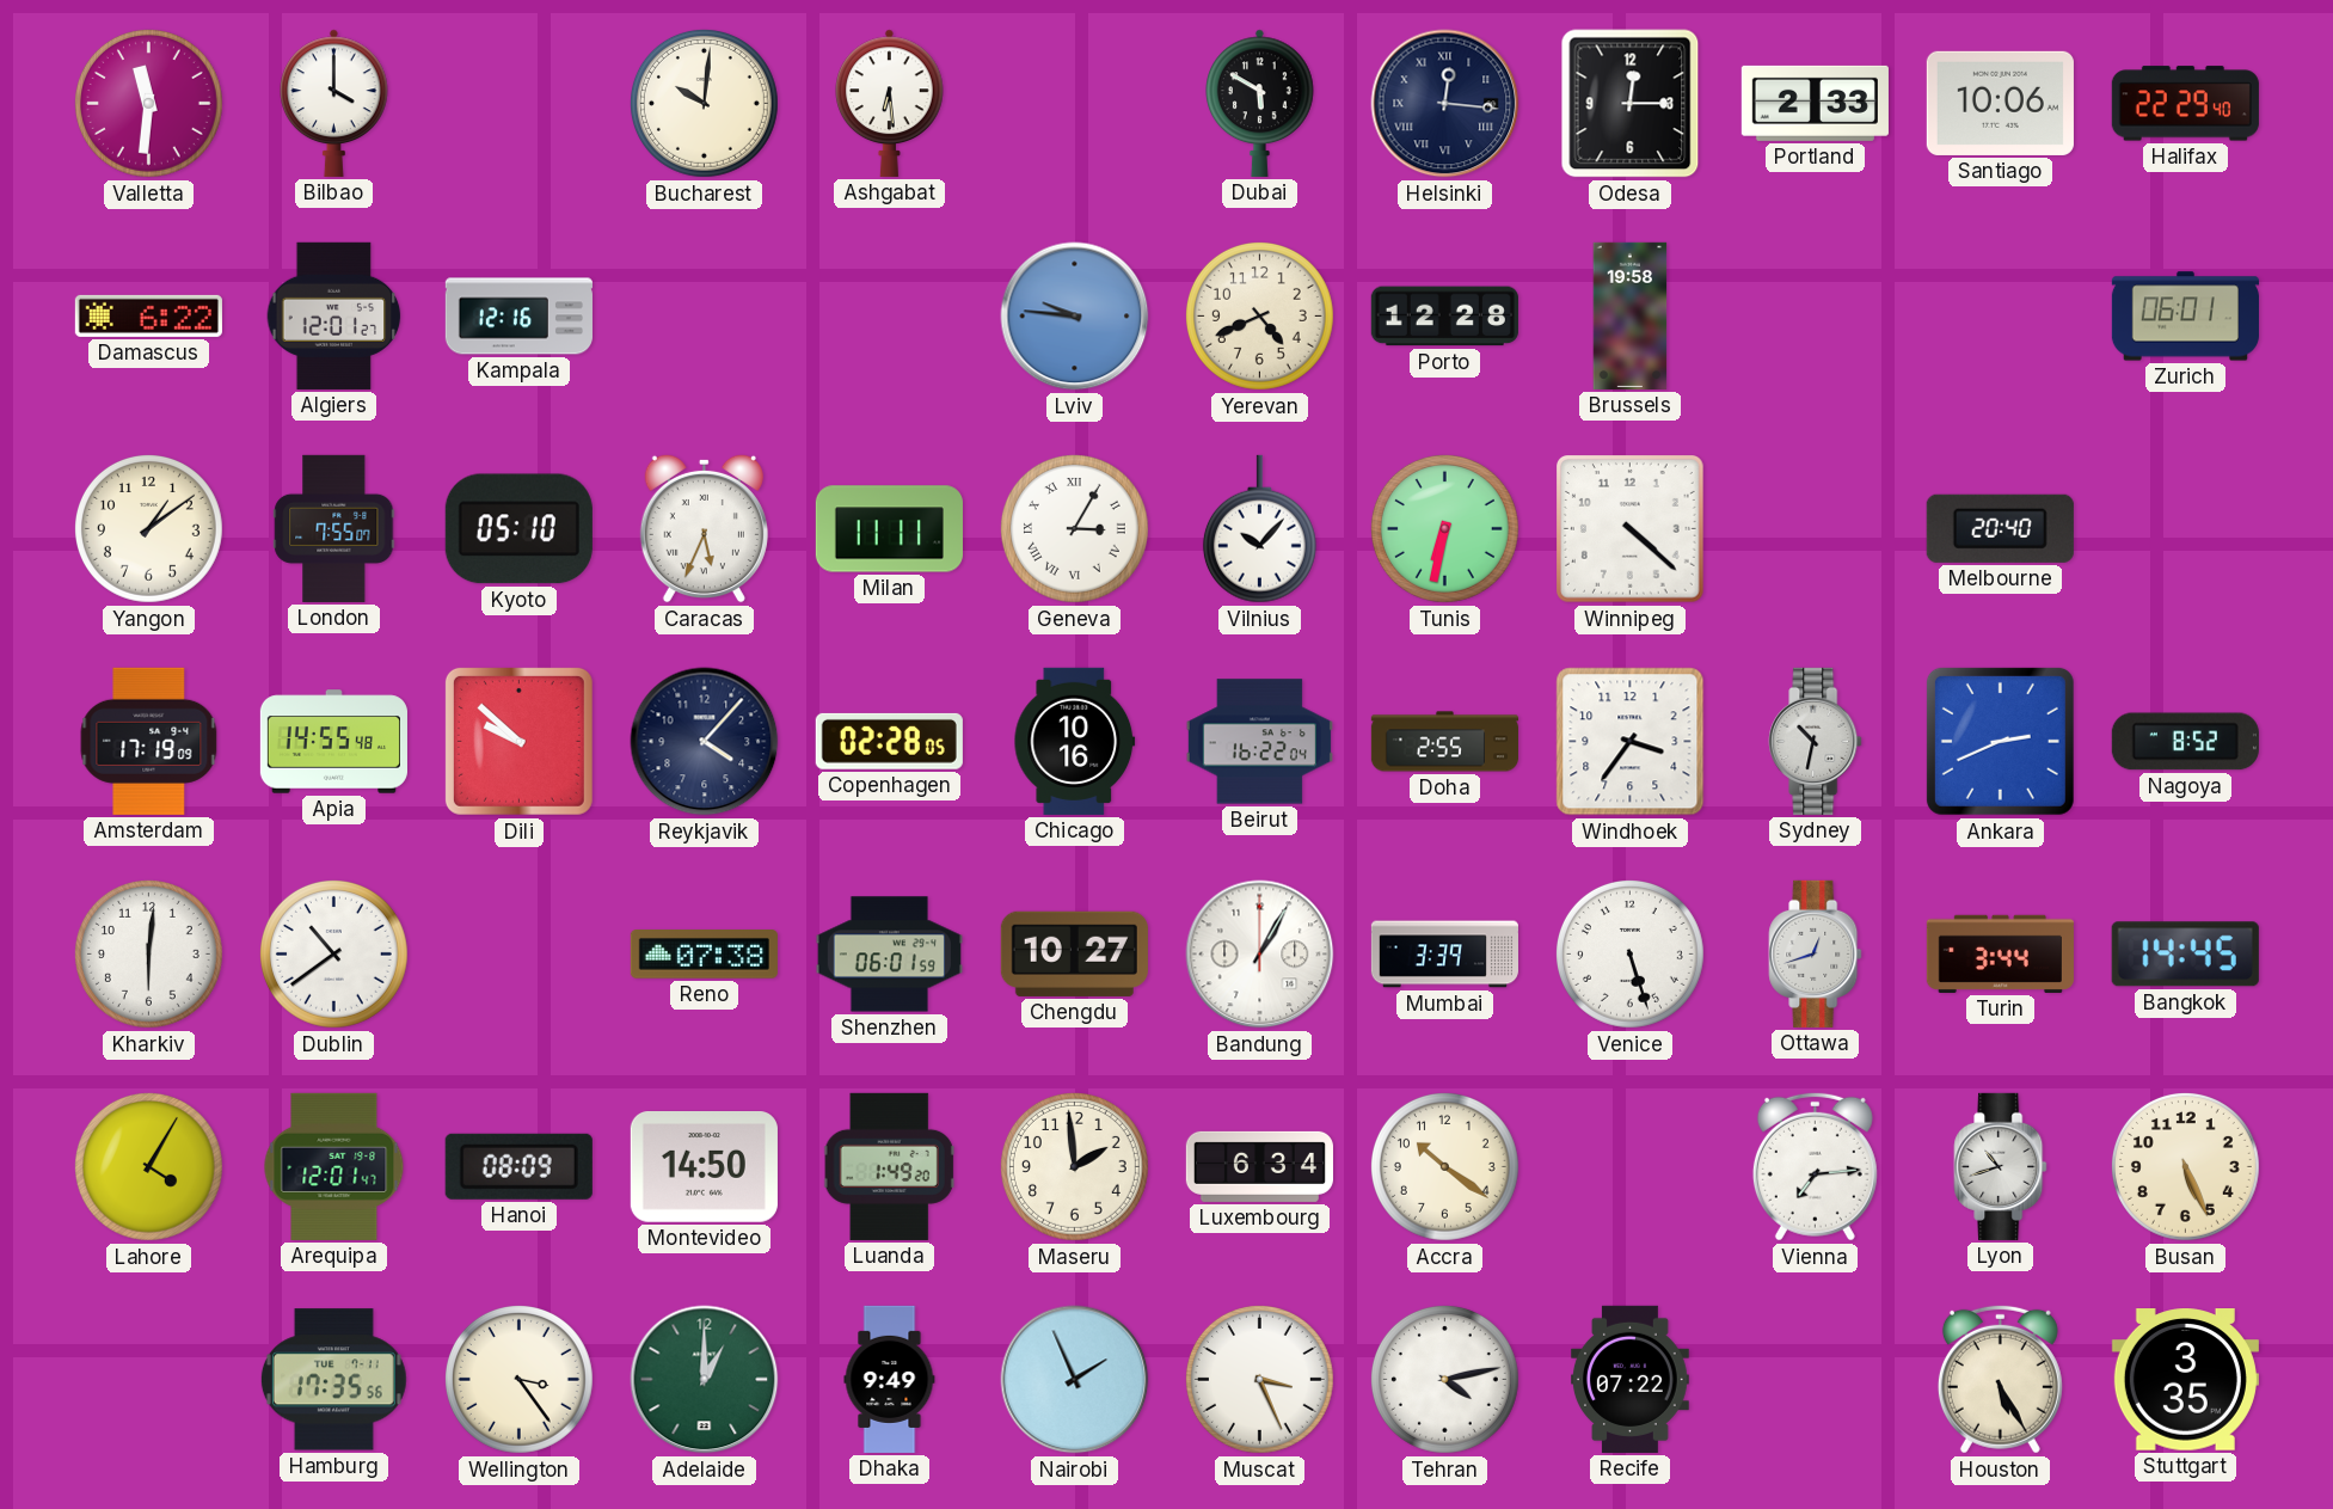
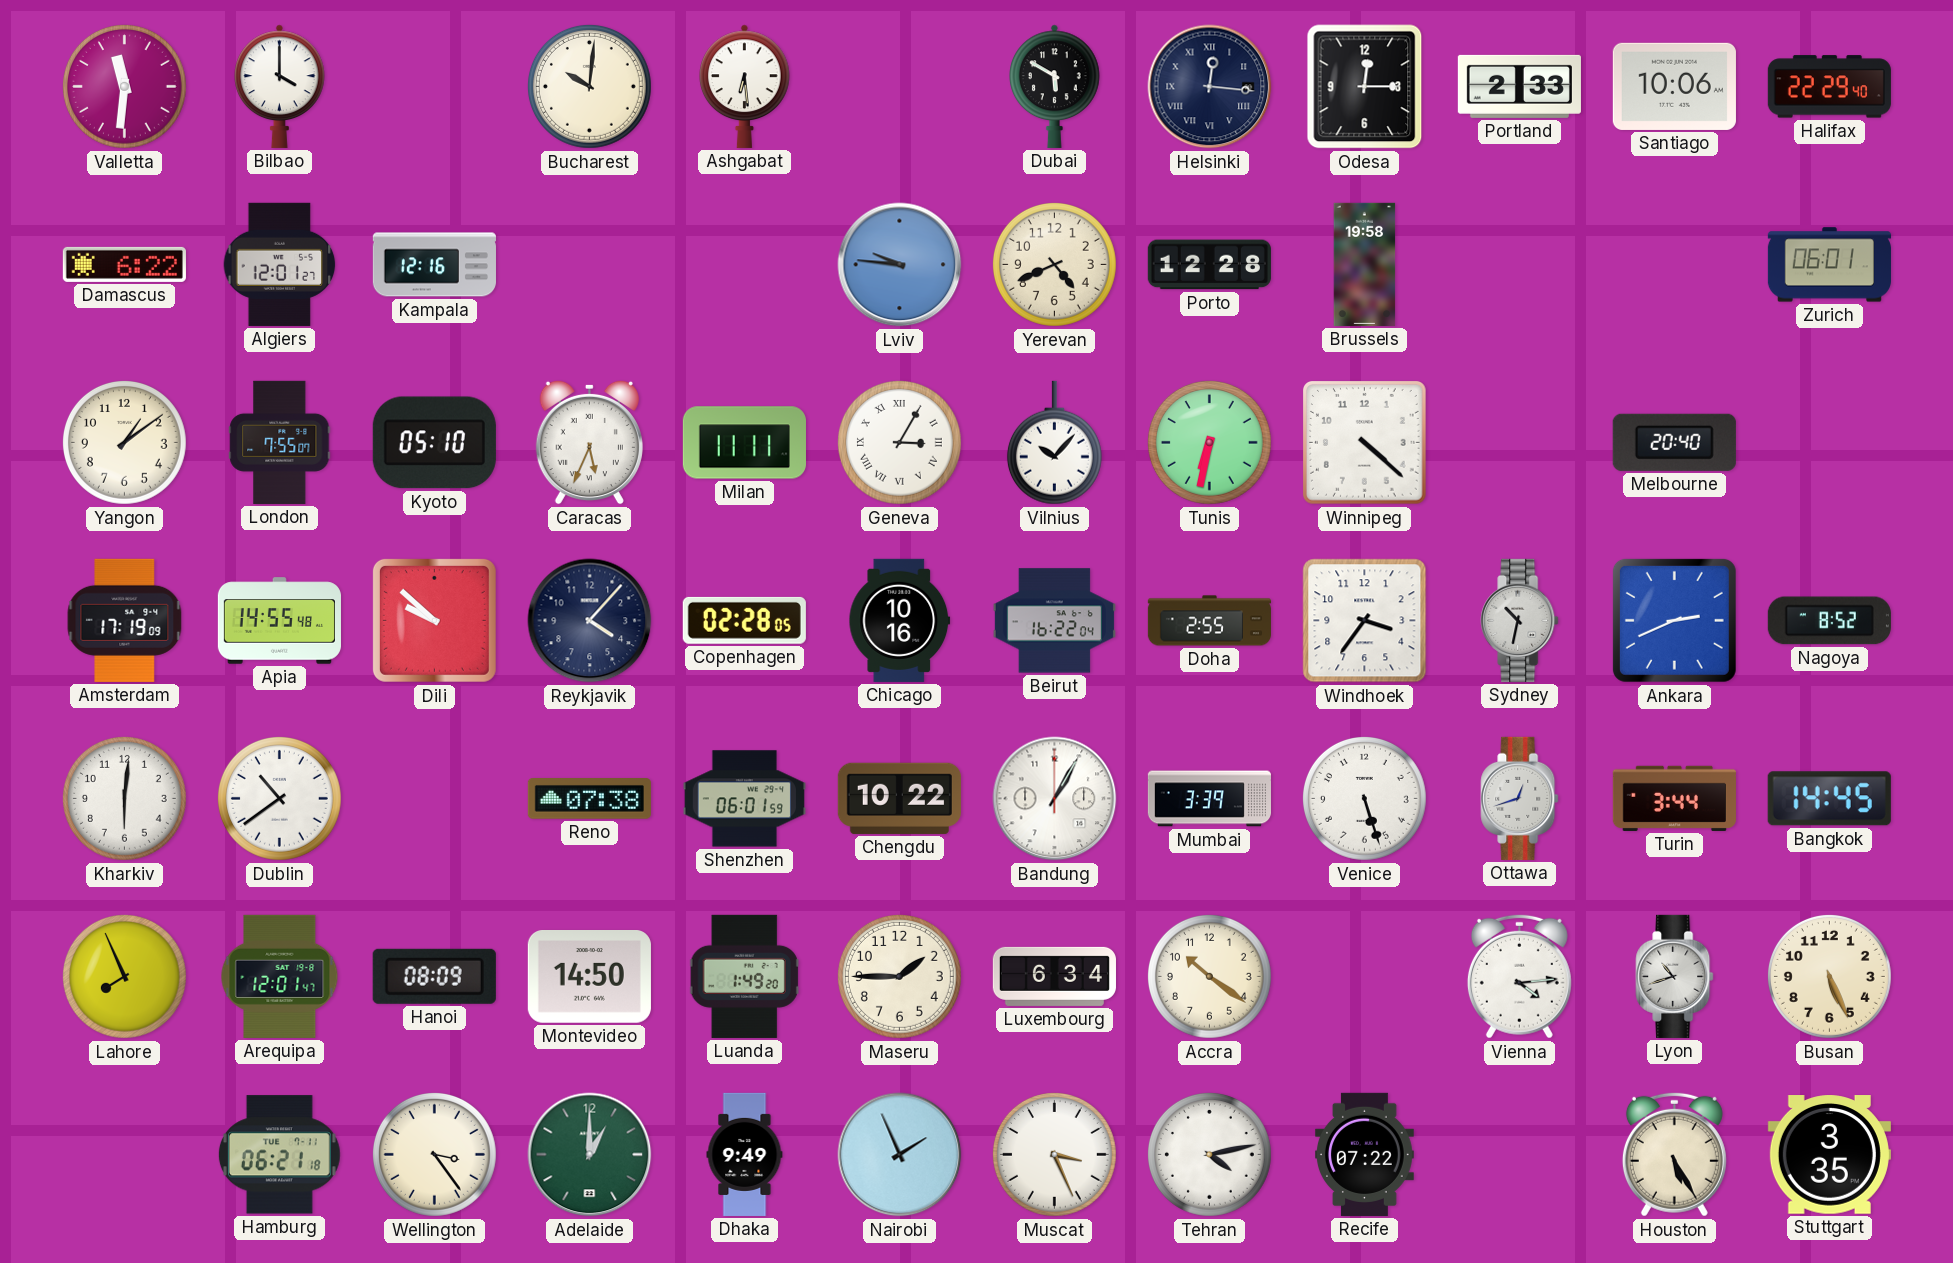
Chengdu: 10:27 -> 10:22
Lahore: 4:05 -> 7:56
Maseru: 1:59 -> 1:45
Vienna: 7:14 -> 4:14
Hamburg: 17:35 -> 06:21
